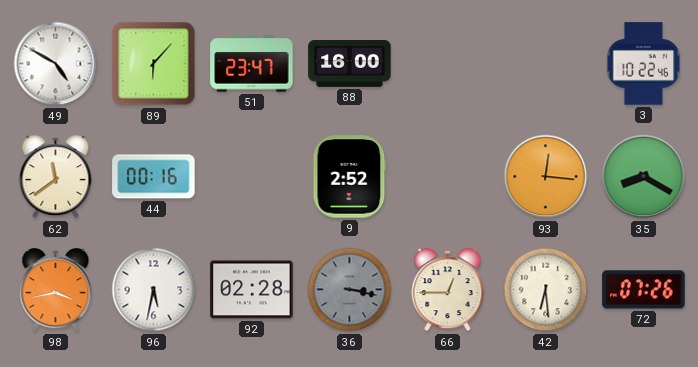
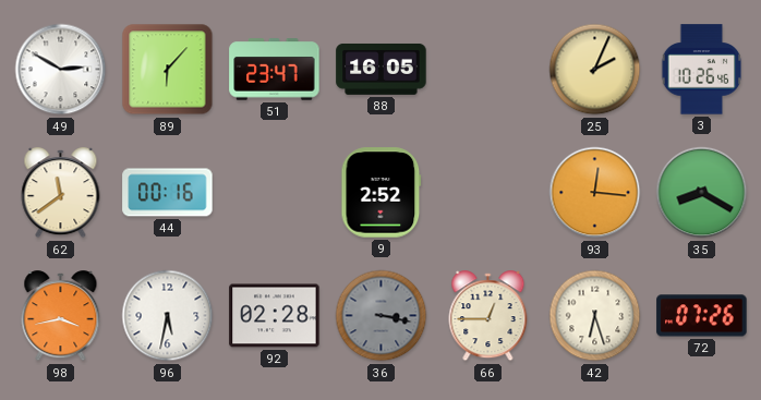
49: 4:50 -> 2:50
88: 16:00 -> 16:05
25: none -> 2:04
3: 10:22 -> 10:26
42: 6:29 -> 6:27
